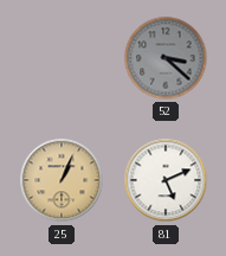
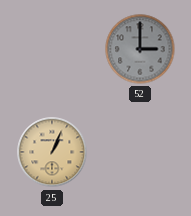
52: 3:22 -> 3:00
81: 5:11 -> none
